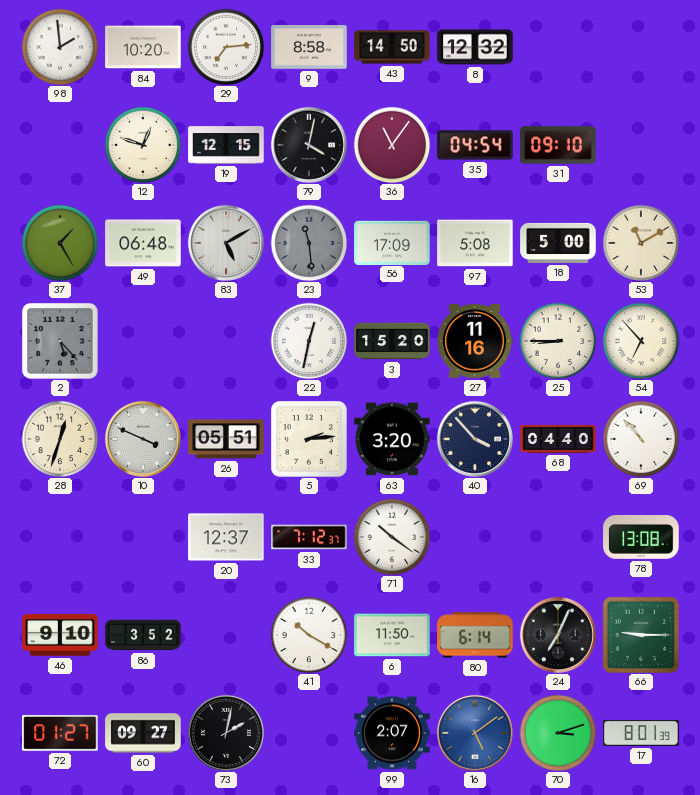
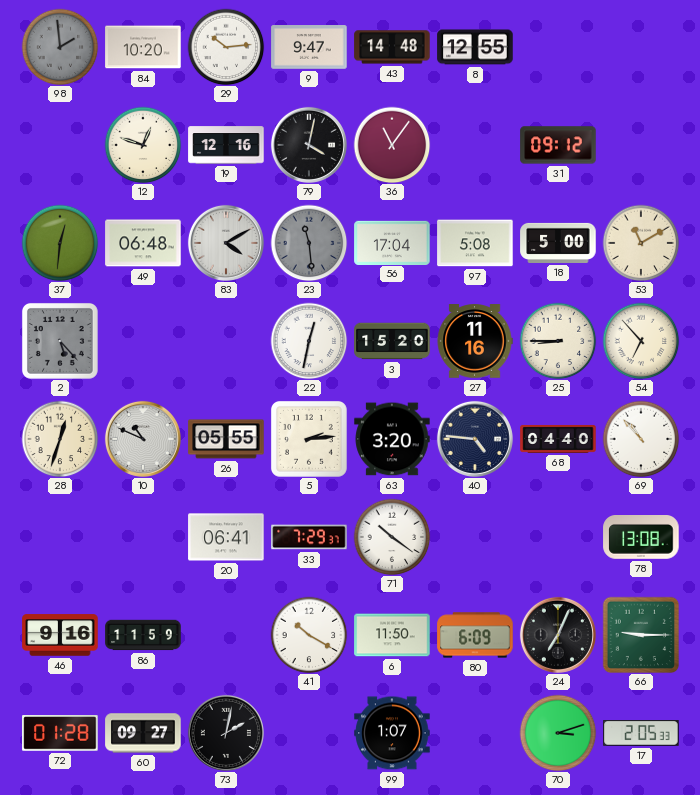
98 dial: white -> grey
29: 7:14 -> 10:14
9: 8:58 -> 9:47
43: 14:50 -> 14:48
8: 12:32 -> 12:55
19: 12:15 -> 12:16
35: 04:54 -> none
31: 09:10 -> 09:12
37: 1:25 -> 12:31
83: 5:10 -> 4:10
56: 17:09 -> 17:04
10: 3:49 -> 10:49
26: 05:51 -> 05:55
40: 3:53 -> 4:46
20: 12:37 -> 06:41
33: 7:12 -> 7:29
46: 9:10 -> 9:16
86: 3:52 -> 11:59
80: 6:14 -> 6:09
72: 01:27 -> 01:28
99: 2:07 -> 1:07
16: 5:09 -> none
17: 8:01 -> 2:05
